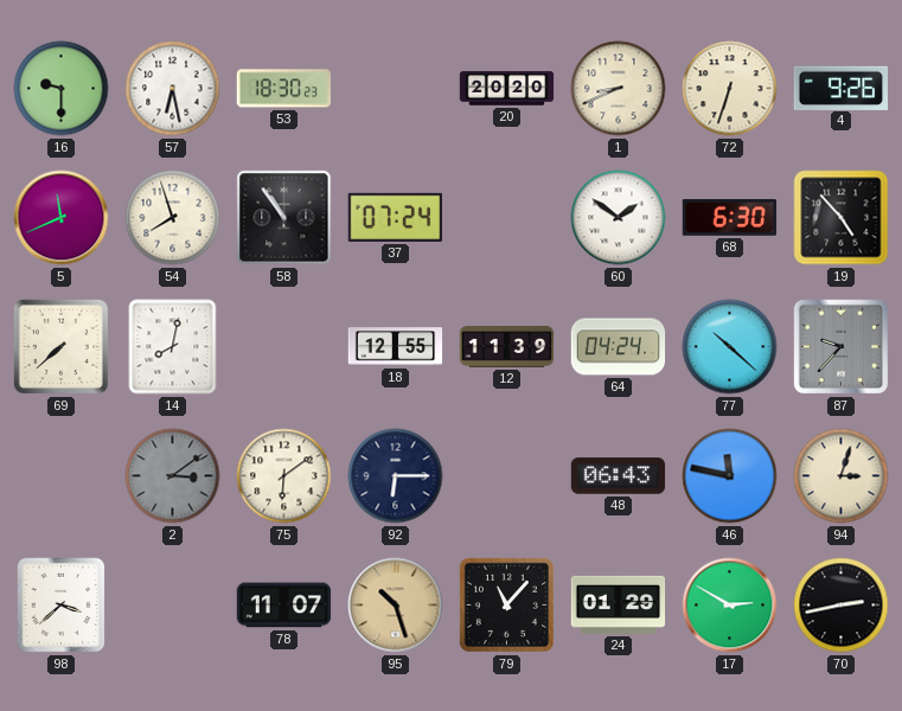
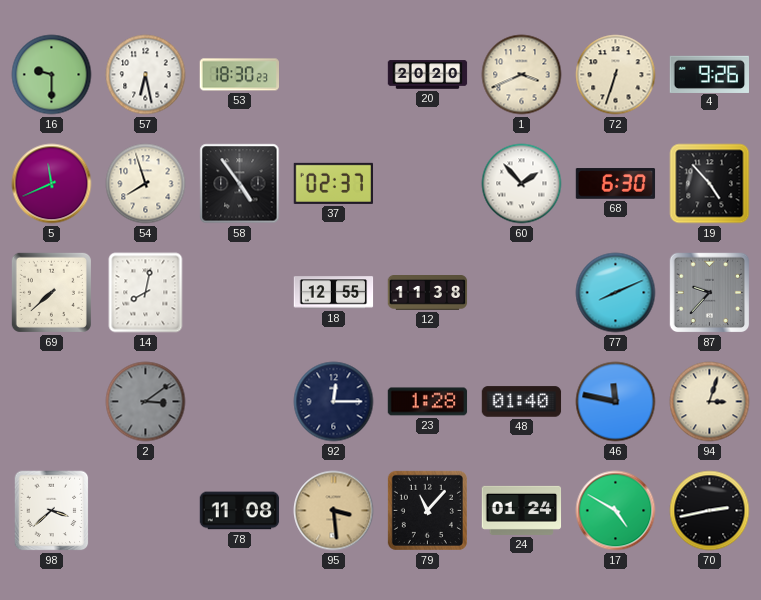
1: 8:41 -> 3:41
58: 10:54 -> 4:54
37: 07:24 -> 02:37
60: 1:51 -> 1:53
12: 11:39 -> 11:38
64: 04:24 -> none
77: 10:22 -> 8:11
75: 6:09 -> none
92: 6:15 -> 12:15
23: none -> 1:28
48: 06:43 -> 01:40
78: 11:07 -> 11:08
95: 10:27 -> 3:29
24: 01:29 -> 01:24
17: 2:50 -> 4:50
